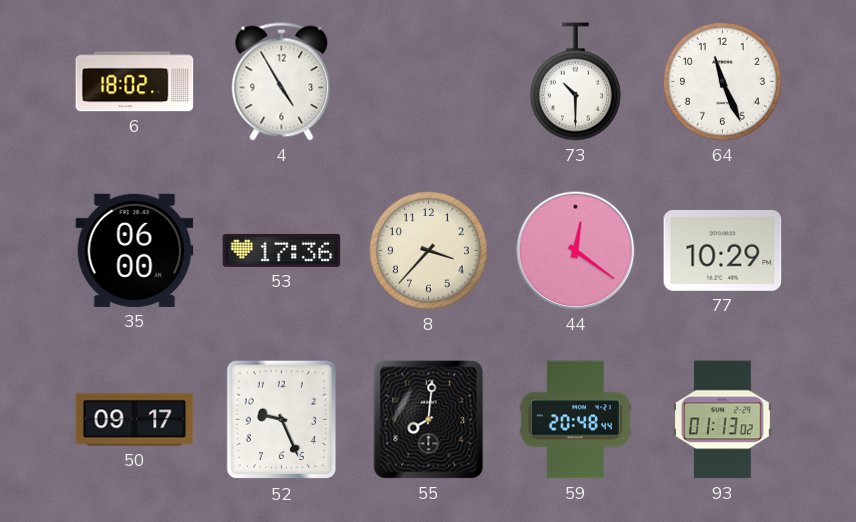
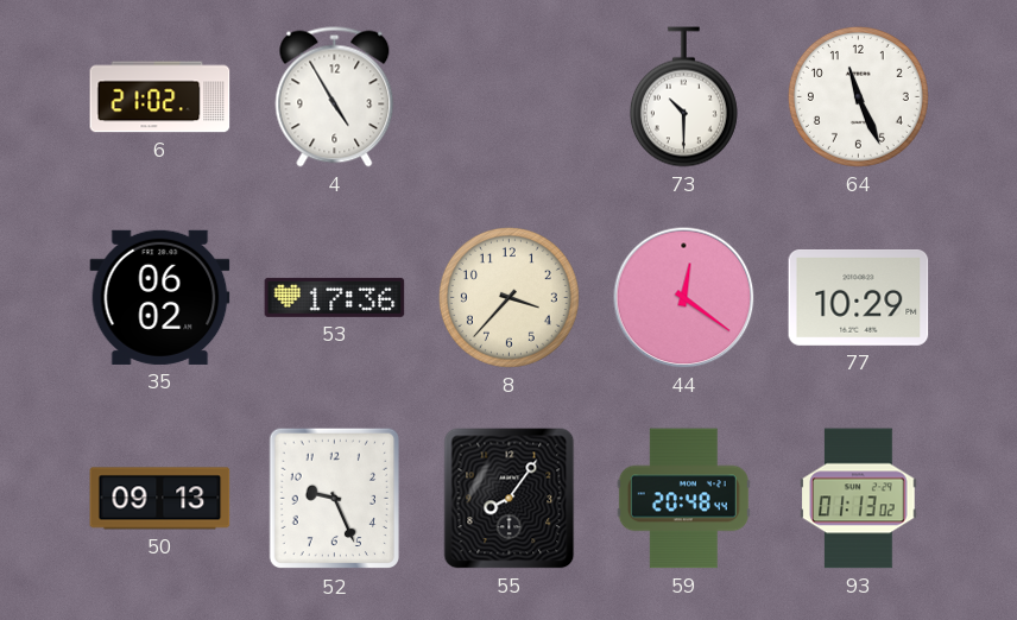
6: 18:02 -> 21:02
35: 06:00 -> 06:02
50: 09:17 -> 09:13
55: 8:01 -> 8:06
